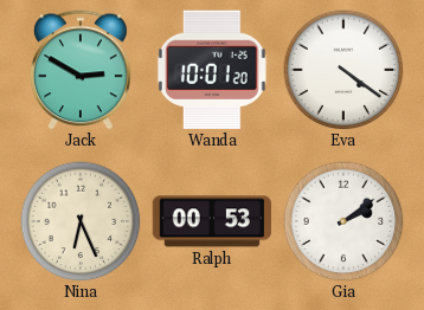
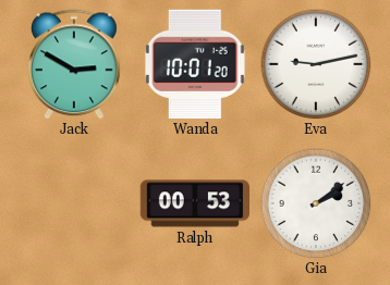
Eva: 4:21 -> 9:13
Nina: 6:26 -> none
